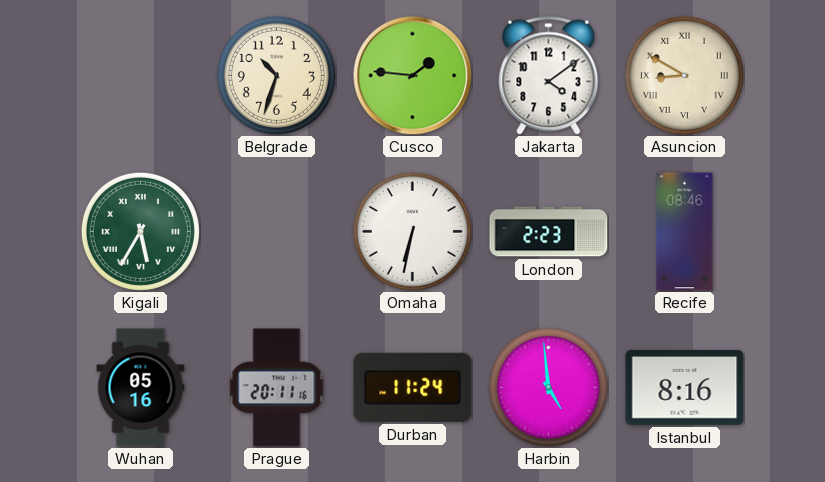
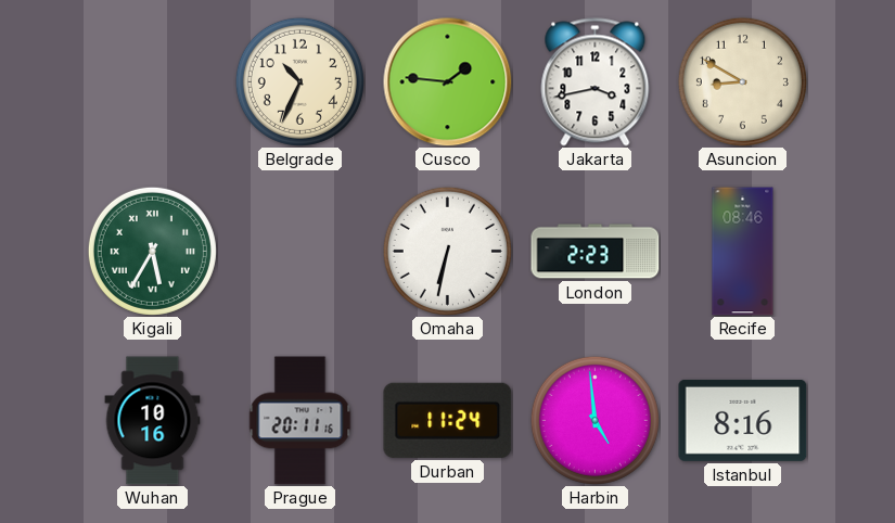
Belgrade: 10:33 -> 10:34
Jakarta: 4:09 -> 3:43
Asuncion numerals: Roman -> Arabic
Wuhan: 05:16 -> 10:16
